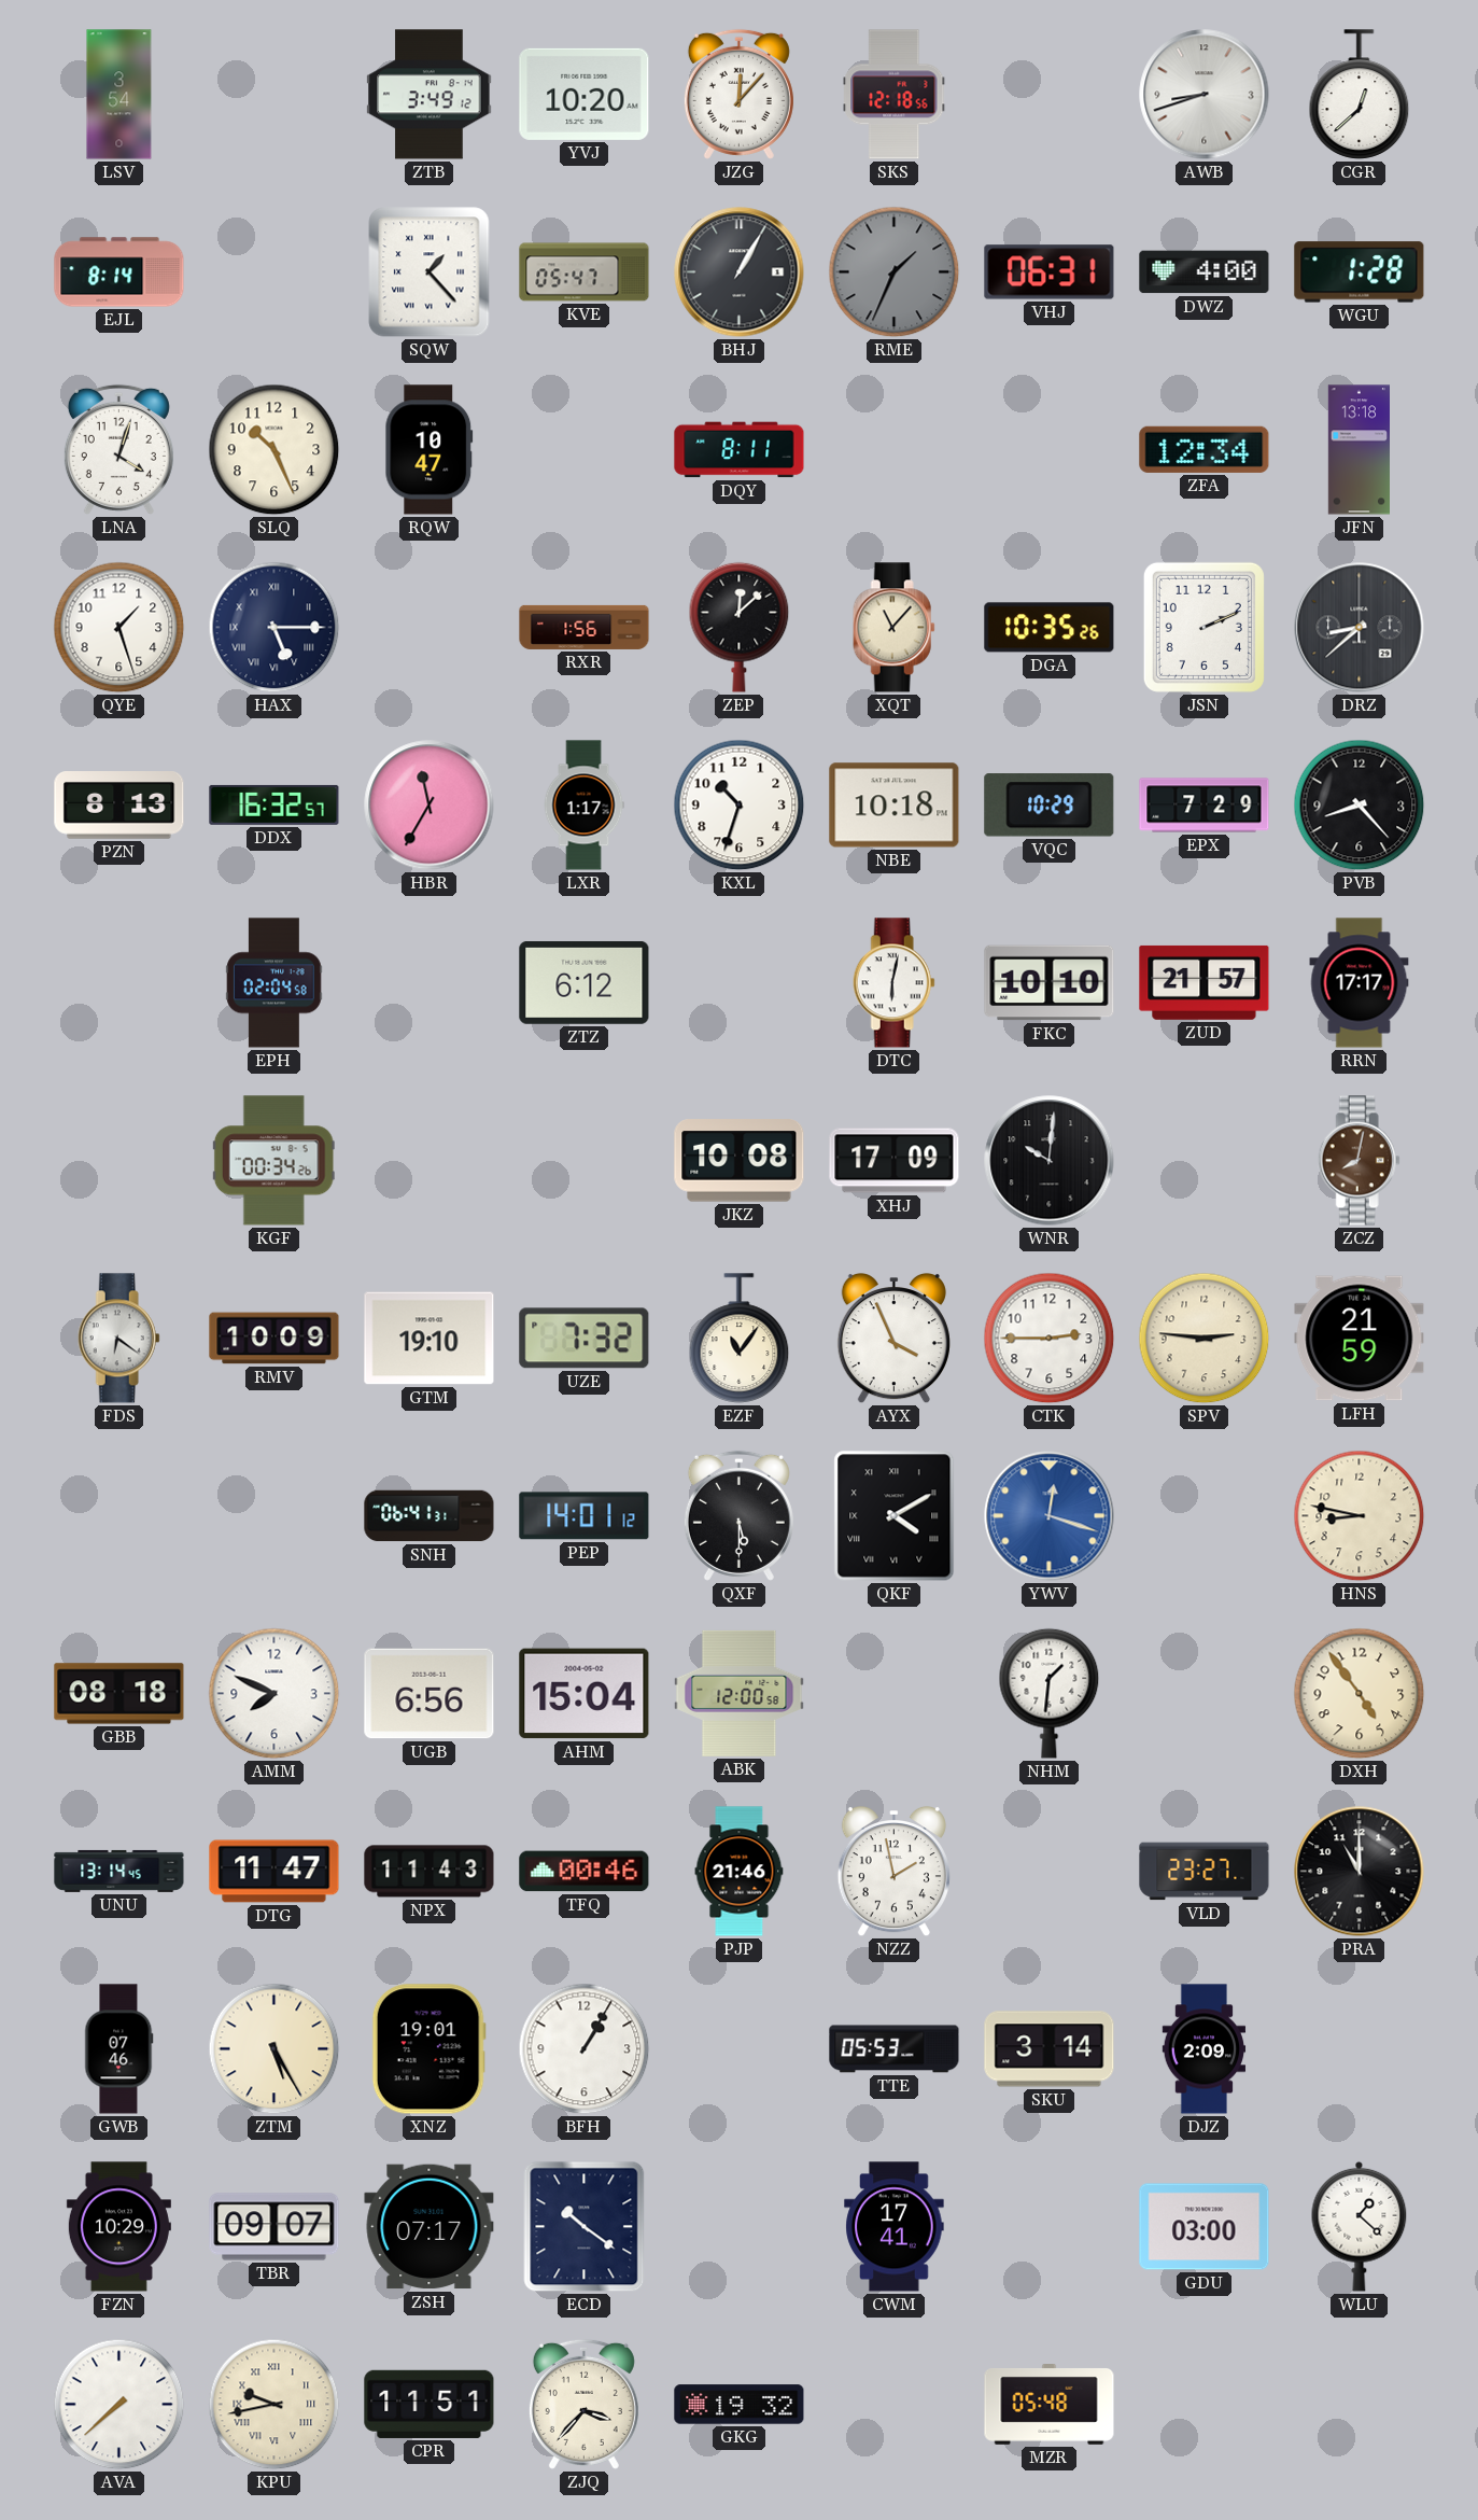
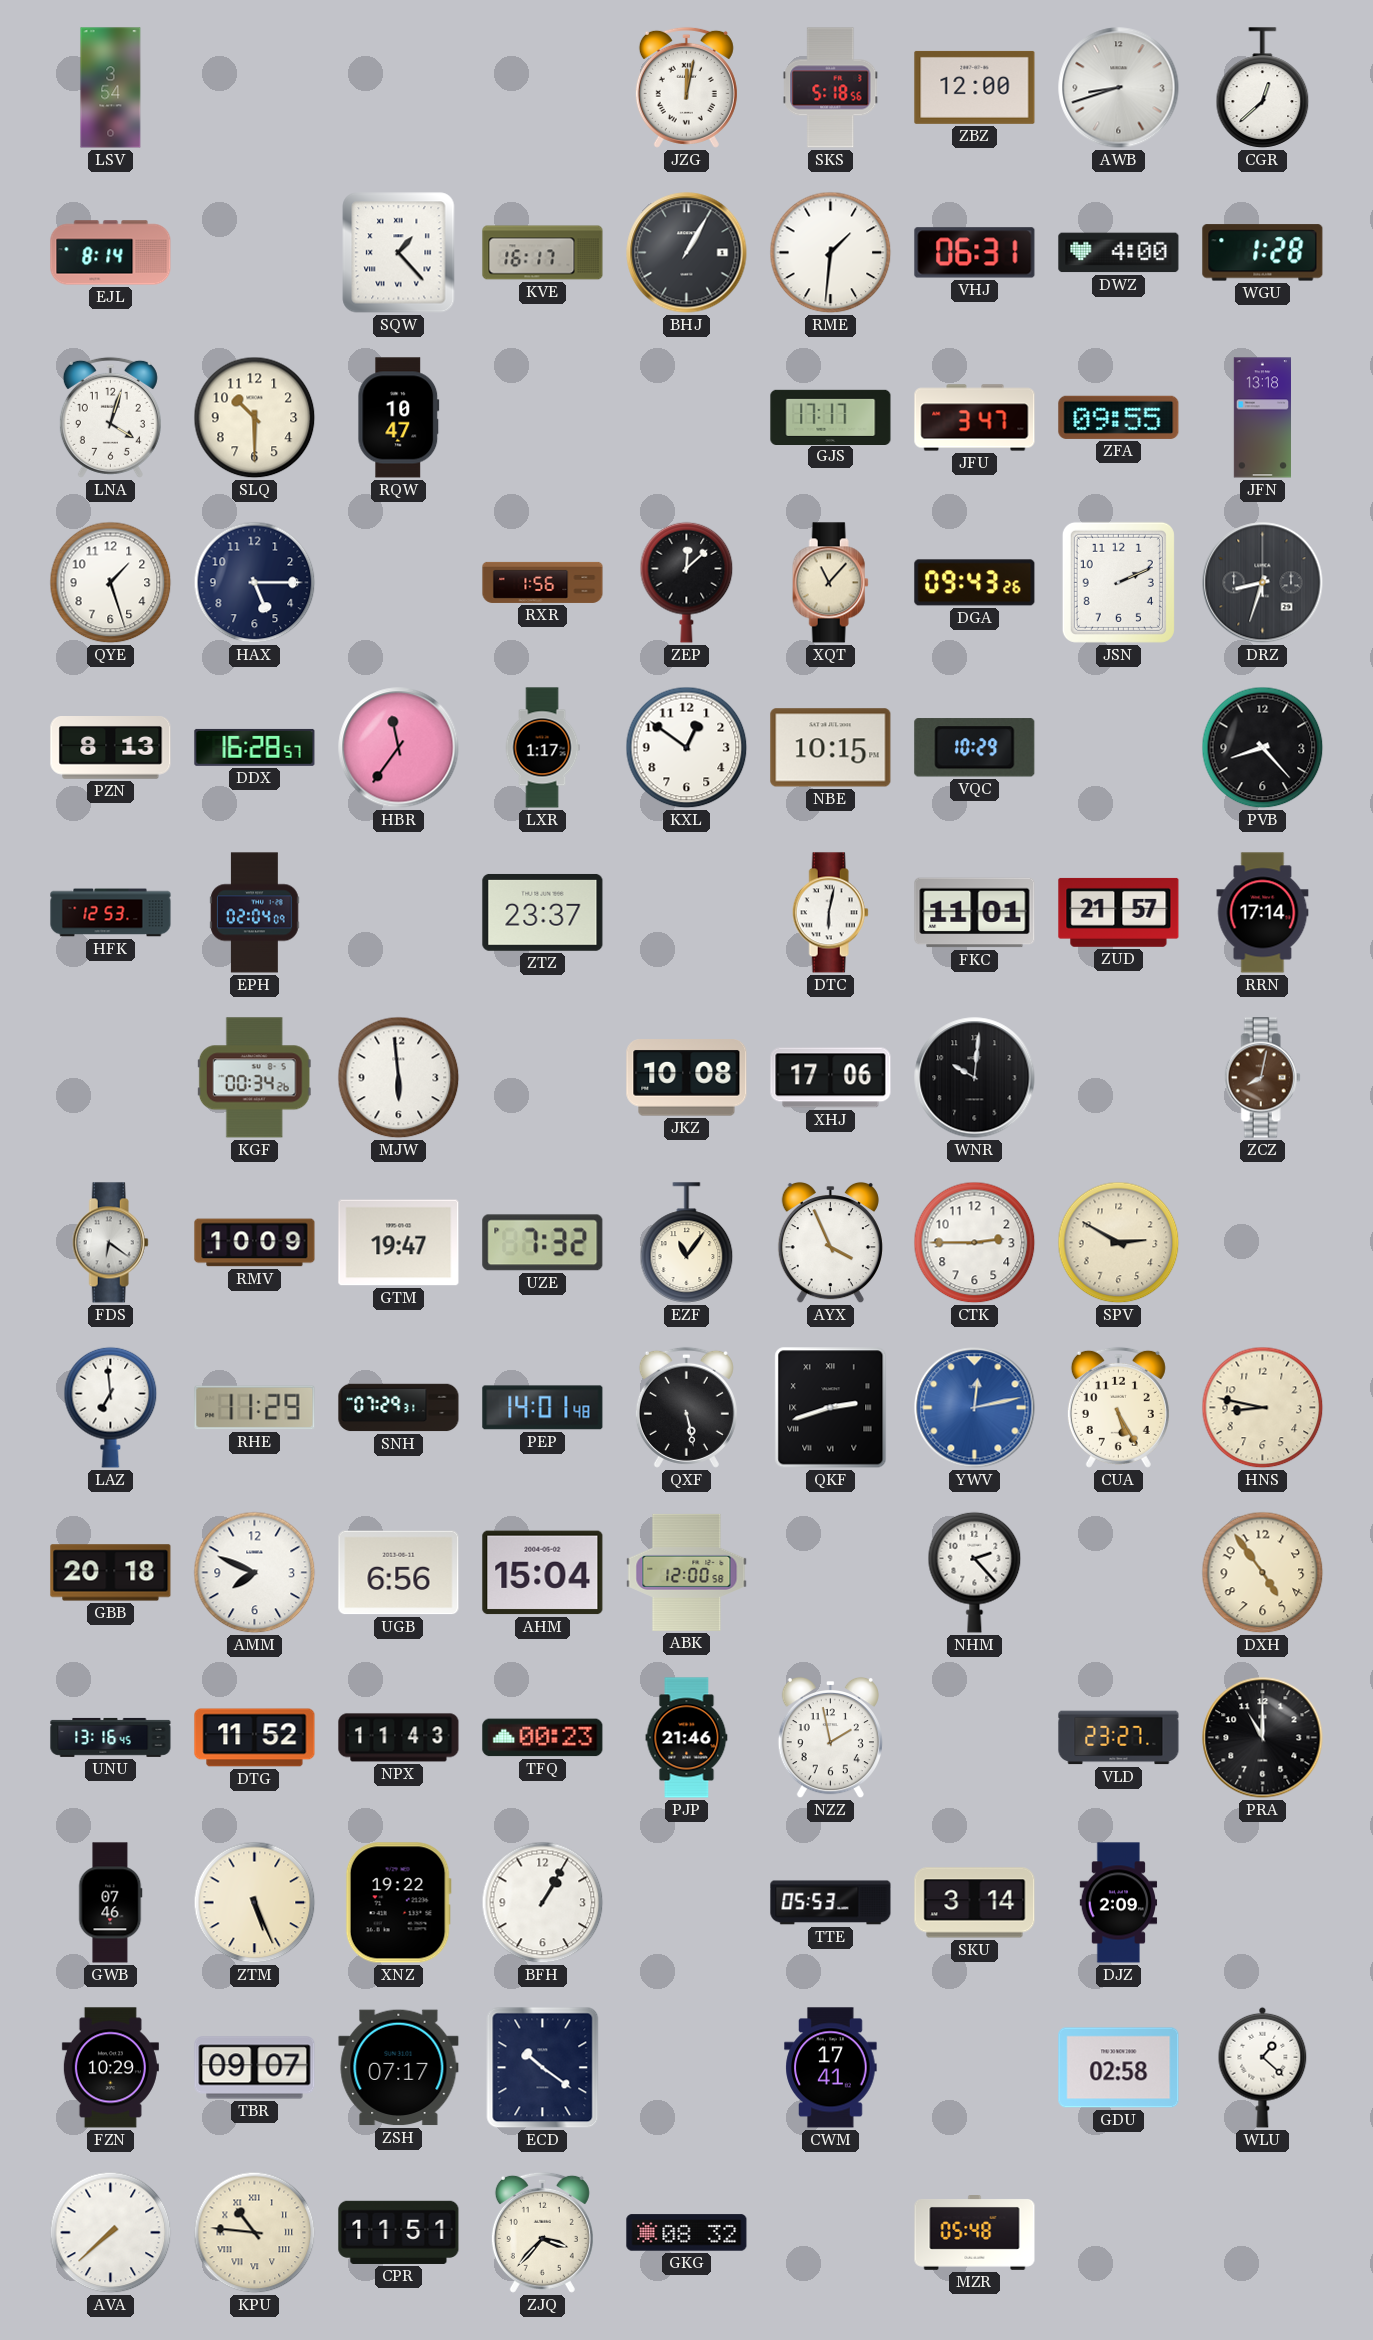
ZTB: 3:49 -> none
YVJ: 10:20 -> none
JZG: 12:07 -> 12:02
SKS: 12:18 -> 5:18
ZBZ: none -> 12:00
KVE: 05:47 -> 16:17
RME: 1:34 -> 1:31
RME dial: grey -> white
SLQ: 10:26 -> 10:30
DQY: 8:11 -> none
GJS: none -> 17:17
JFU: none -> 3:47
ZFA: 12:34 -> 09:55
HAX numerals: Roman -> Arabic
DGA: 10:35 -> 09:43
DRZ: 8:38 -> 8:33
DDX: 16:32 -> 16:28
HBR: 11:35 -> 11:36
KXL: 10:33 -> 12:51
NBE: 10:18 -> 10:15
EPX: 7:29 -> none
HFK: none -> 12:53
EPH: 02:04:58 -> 02:04:09
ZTZ: 6:12 -> 23:37
FKC: 10:10 -> 11:01
RRN: 17:17 -> 17:14
MJW: none -> 5:59
XHJ: 17:09 -> 17:06
GTM: 19:10 -> 19:47
SPV: 2:46 -> 2:50
LFH: 21:59 -> none
LAZ: none -> 6:59
RHE: none -> 11:29
SNH: 06:41 -> 07:29
PEP: 14:01:12 -> 14:01:48
QXF: 5:30 -> 5:28
QKF: 4:10 -> 2:42
YWV: 12:18 -> 12:13
CUA: none -> 5:25
GBB: 08:18 -> 20:18
NHM: 1:31 -> 2:23
UNU: 13:14 -> 13:16
DTG: 11:47 -> 11:52
TFQ: 00:46 -> 00:23
ZTM: 5:25 -> 5:26
XNZ: 19:01 -> 19:22
GDU: 03:00 -> 02:58
KPU: 9:43 -> 10:46
GKG: 19:32 -> 08:32
